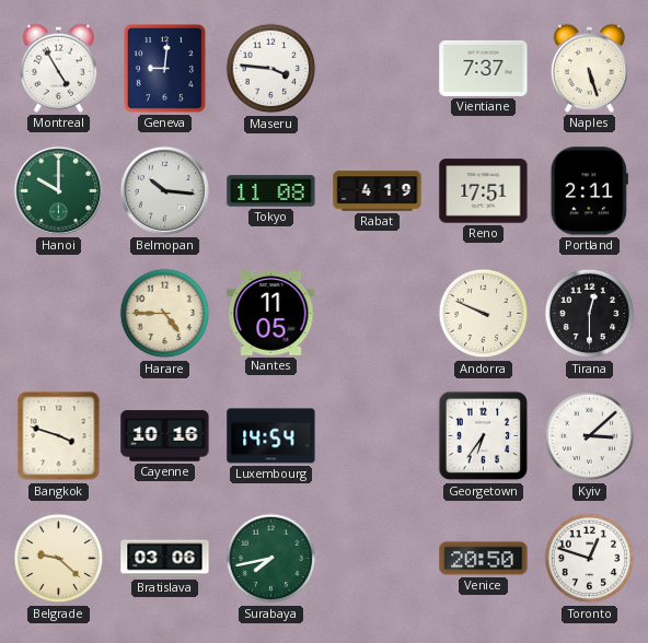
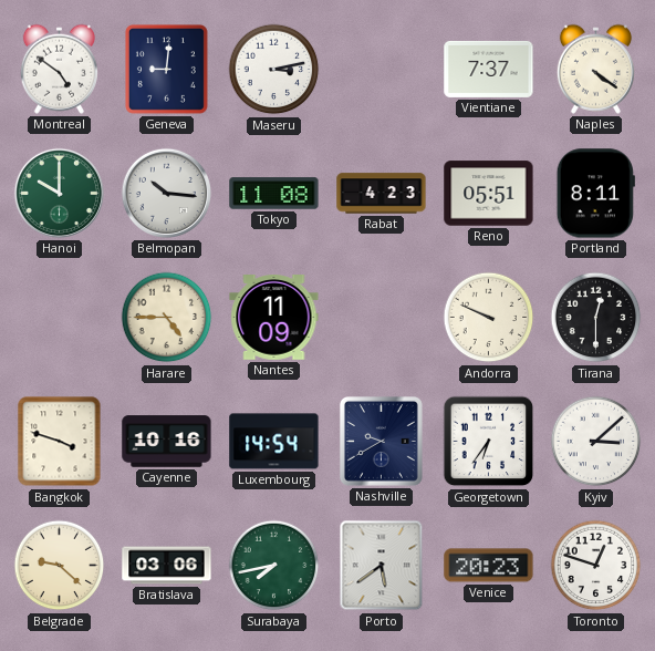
Montreal: 4:55 -> 4:51
Maseru: 3:46 -> 3:13
Naples: 5:27 -> 4:21
Rabat: 4:19 -> 4:23
Reno: 17:51 -> 05:51
Portland: 2:11 -> 8:11
Nantes: 11:05 -> 11:09
Nashville: none -> 9:40
Porto: none -> 5:39
Venice: 20:50 -> 20:23
